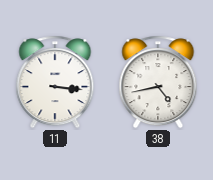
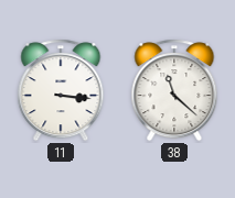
38: 4:43 -> 11:22
